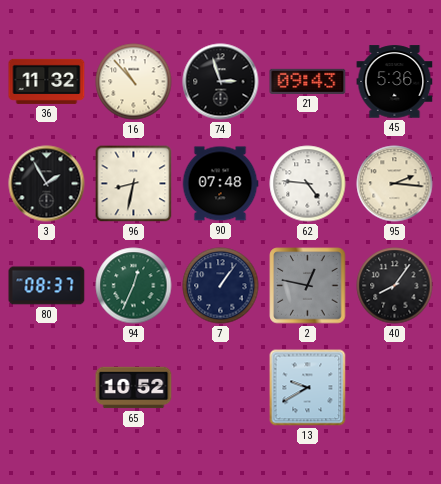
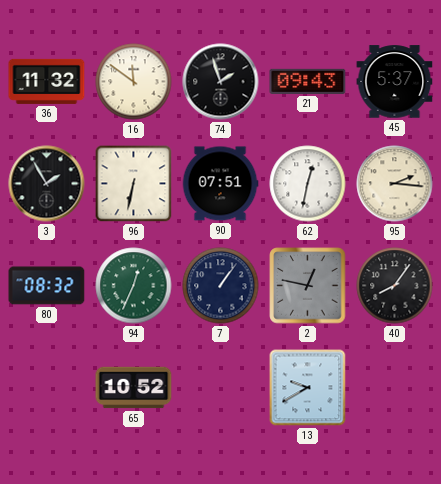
16: 10:53 -> 11:51
74: 2:57 -> 1:57
45: 5:36 -> 5:37
96: 8:32 -> 6:32
90: 07:48 -> 07:51
62: 4:46 -> 12:32
80: 08:37 -> 08:32
